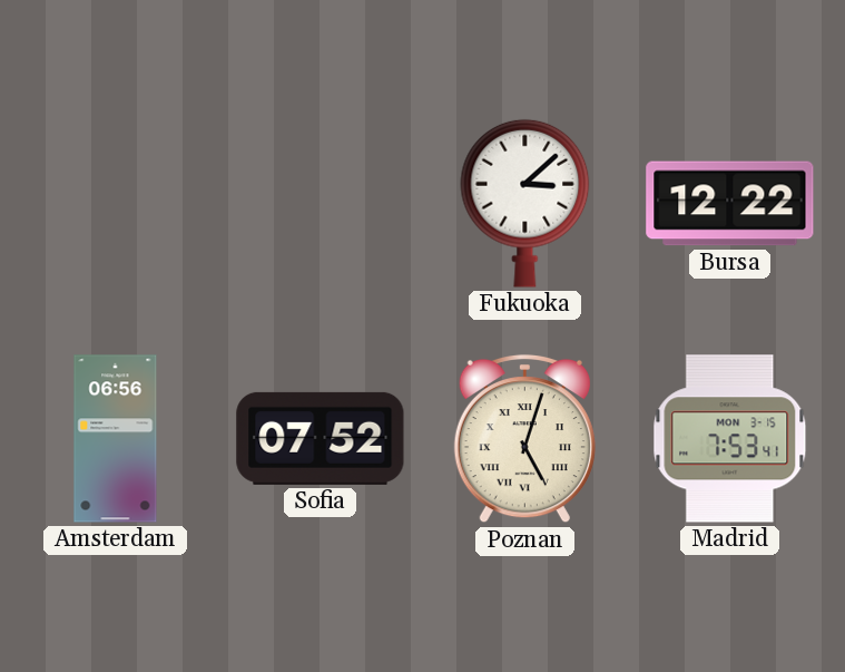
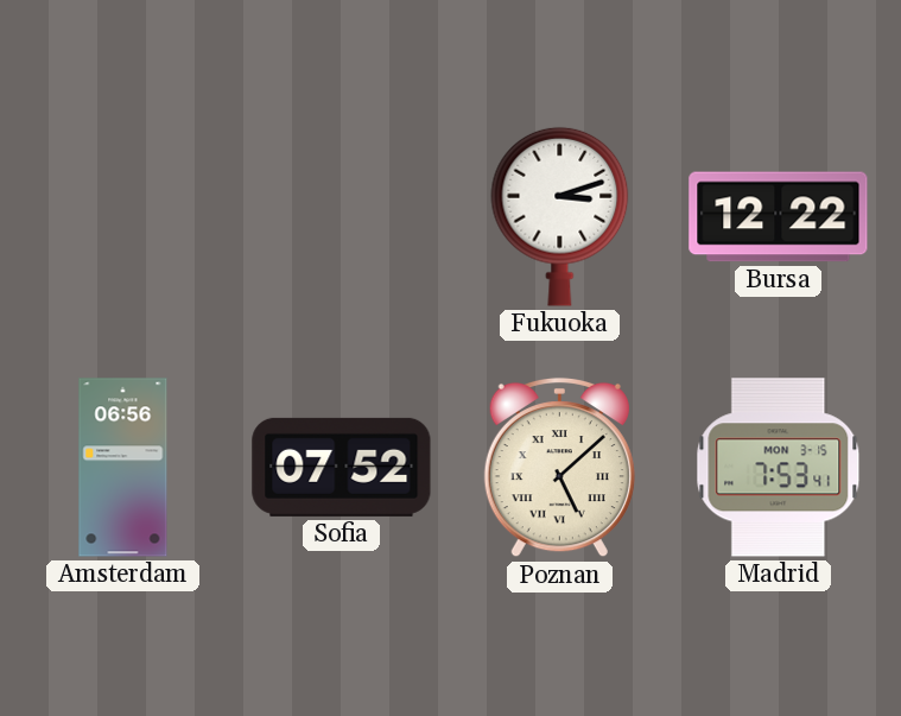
Fukuoka: 3:08 -> 3:12
Poznan: 5:03 -> 5:08
